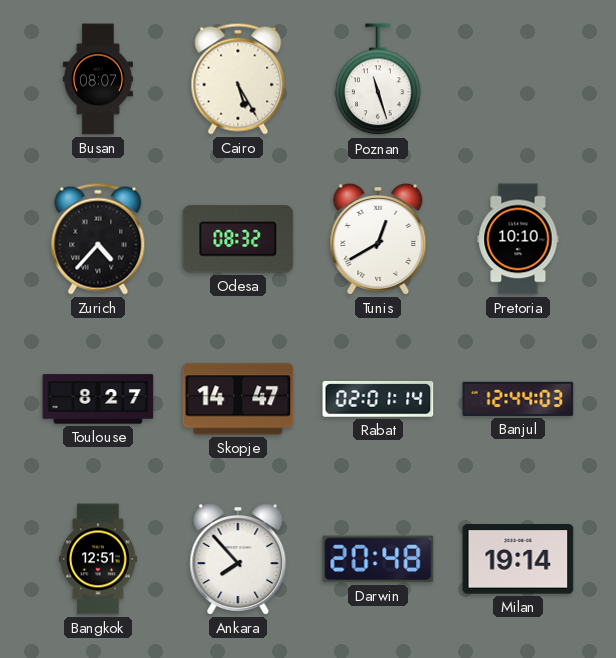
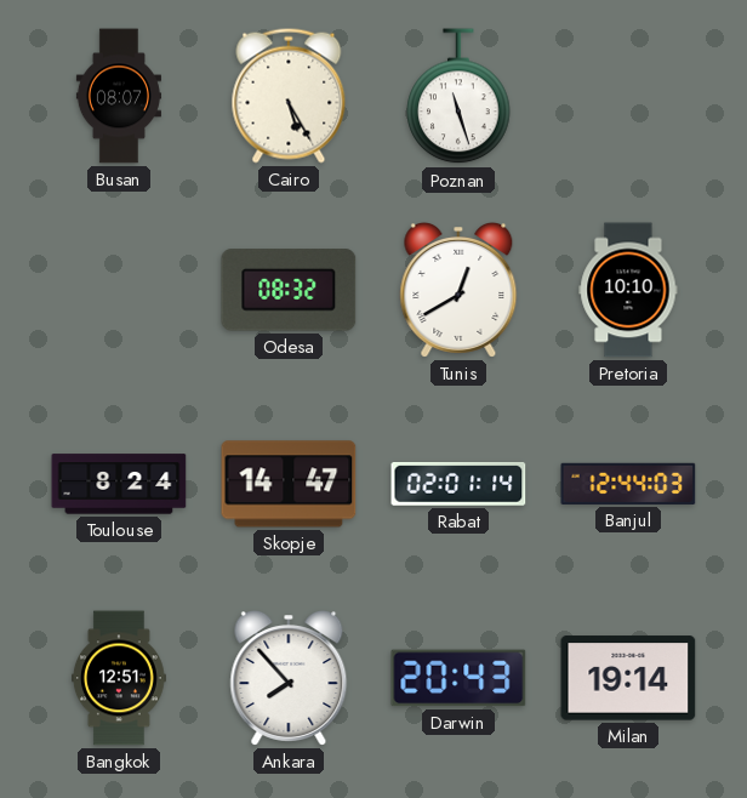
Zurich: 4:37 -> none
Toulouse: 8:27 -> 8:24
Darwin: 20:48 -> 20:43
